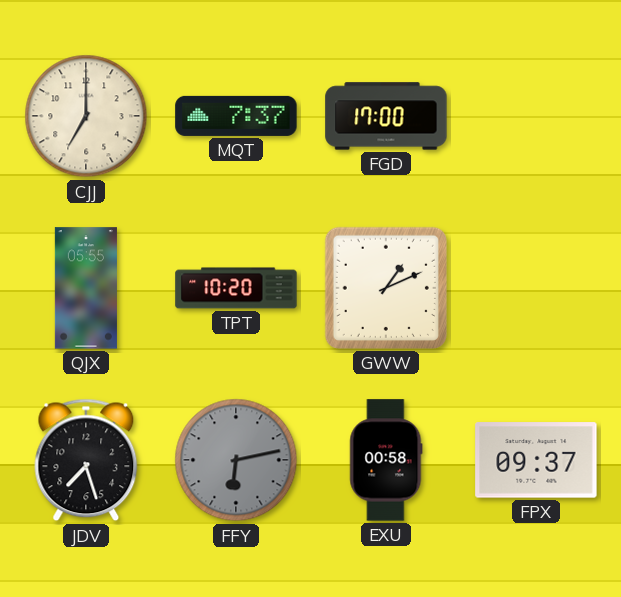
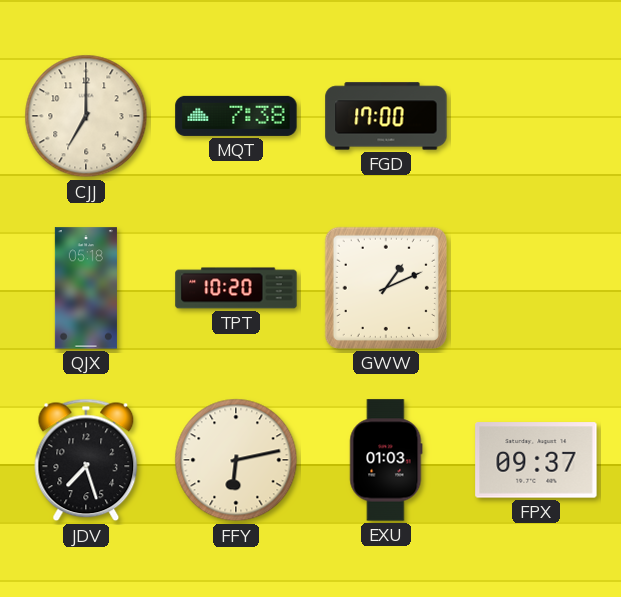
MQT: 7:37 -> 7:38
QJX: 05:55 -> 05:18
FFY dial: grey -> cream
EXU: 00:58 -> 01:03
